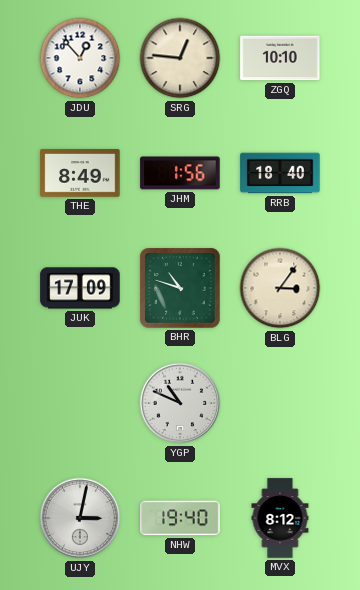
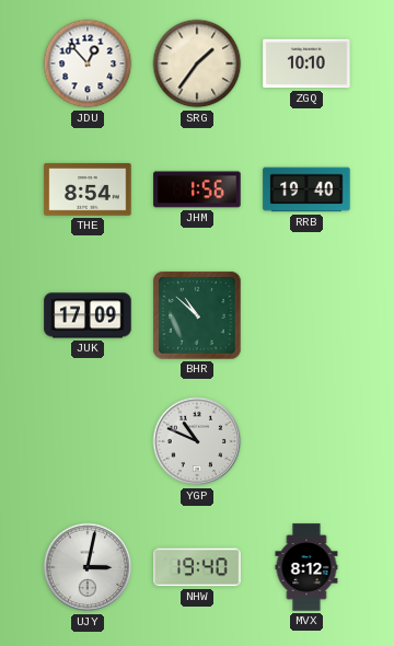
SRG: 12:46 -> 1:36
THE: 8:49 -> 8:54
RRB: 18:40 -> 19:40
BHR: 10:48 -> 10:52
BLG: 3:06 -> none
